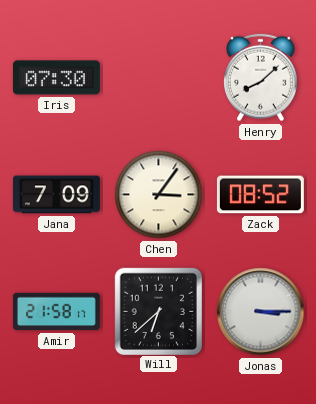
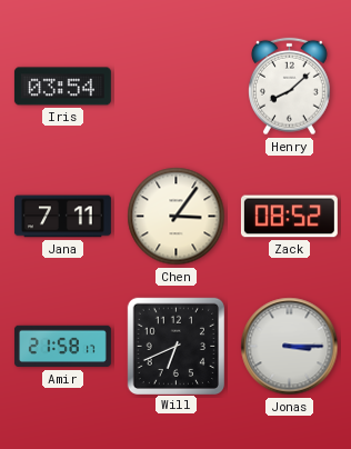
Iris: 07:30 -> 03:54
Jana: 7:09 -> 7:11
Will: 6:38 -> 6:41
